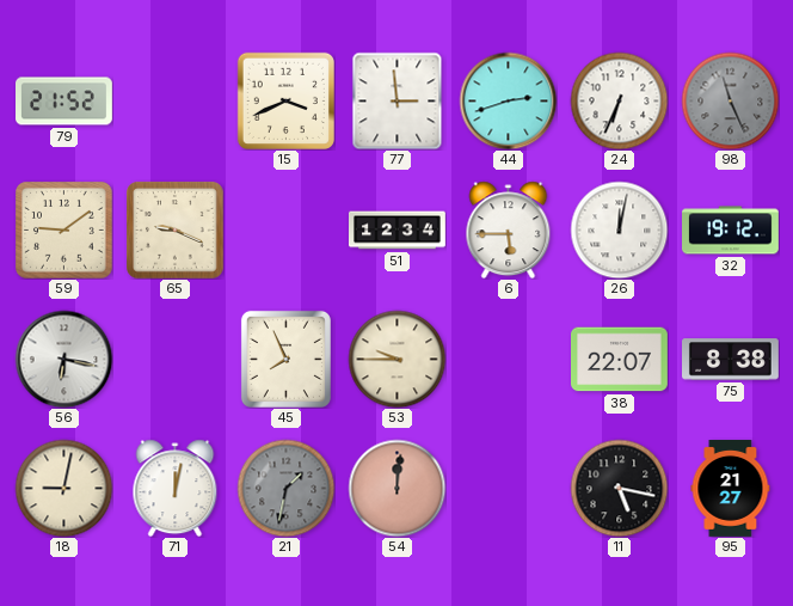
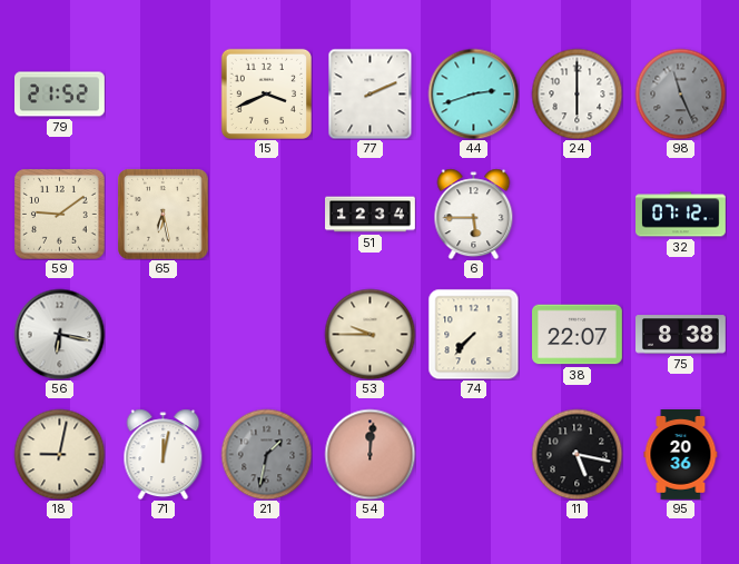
77: 2:59 -> 2:11
24: 6:34 -> 6:00
65: 9:19 -> 6:28
26: 12:02 -> none
32: 19:12 -> 07:12
45: 7:56 -> none
74: none -> 7:37
95: 21:27 -> 20:36
